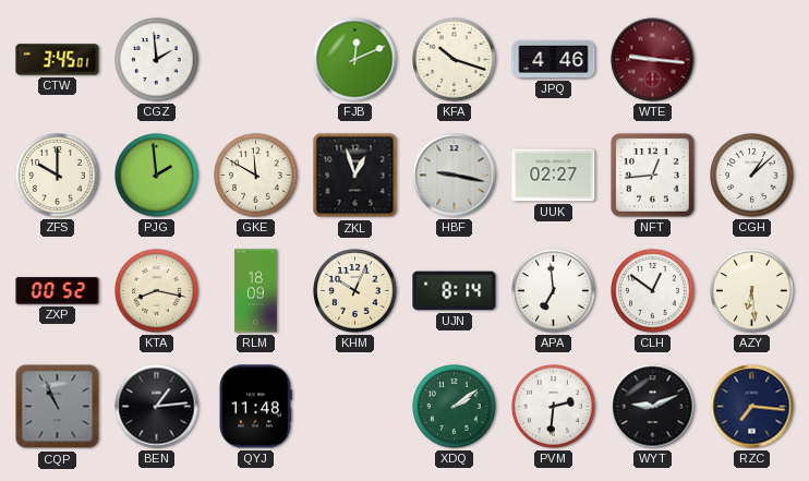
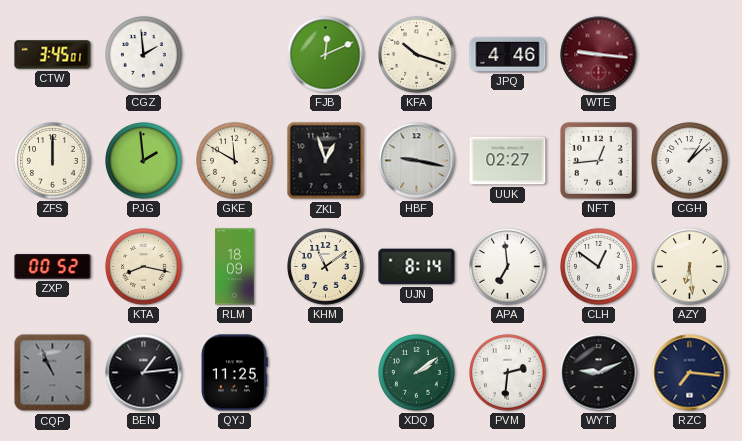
ZFS: 10:00 -> 12:00
KHM: 10:04 -> 11:09
QYJ: 11:48 -> 11:25
